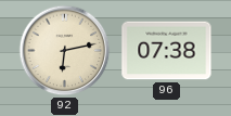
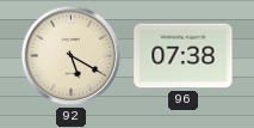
92: 6:13 -> 5:20
